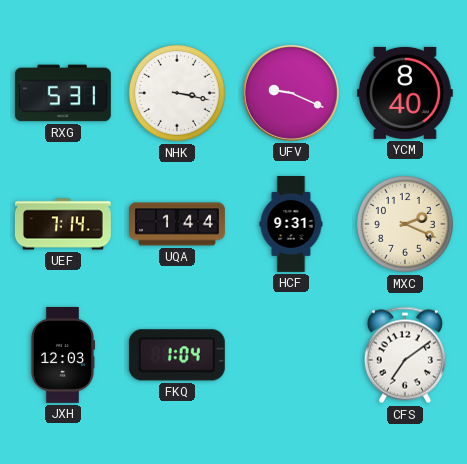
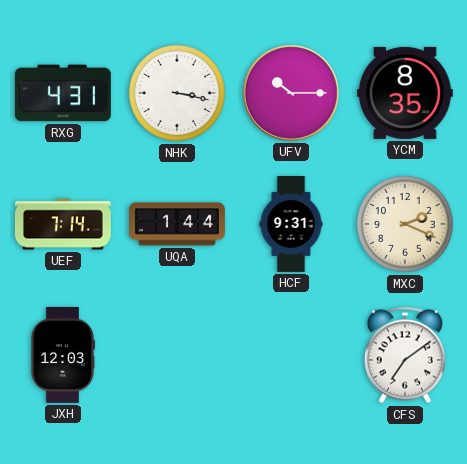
RXG: 5:31 -> 4:31
UFV: 9:19 -> 10:15
YCM: 8:40 -> 8:35
FKQ: 1:04 -> none
